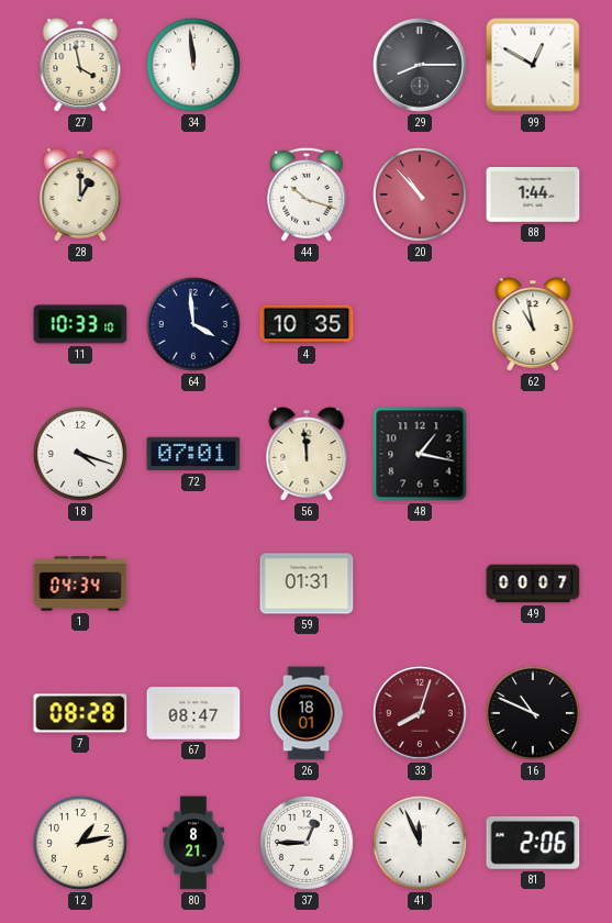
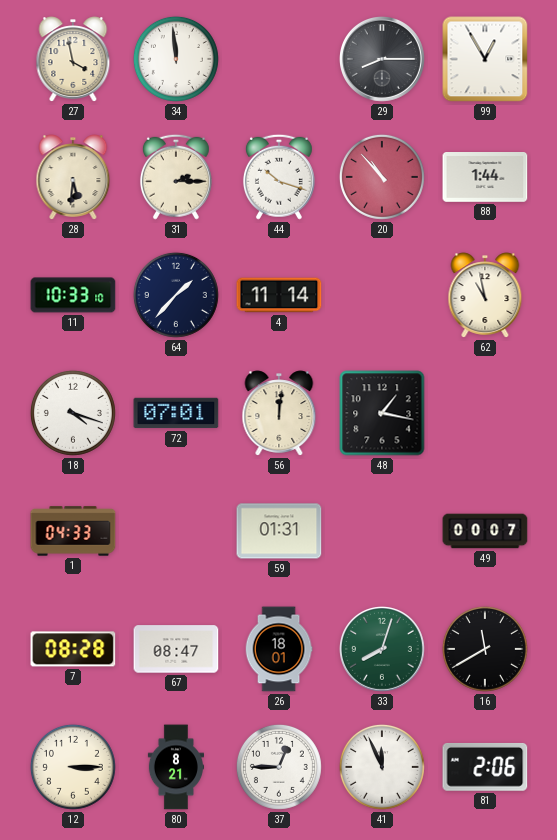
99: 12:50 -> 12:55
28: 1:00 -> 5:31
31: none -> 2:15
64: 3:59 -> 1:37
4: 10:35 -> 11:14
56: 11:59 -> 12:01
1: 04:34 -> 04:33
33 dial: burgundy -> green
16: 10:49 -> 11:40
12: 1:13 -> 3:15
